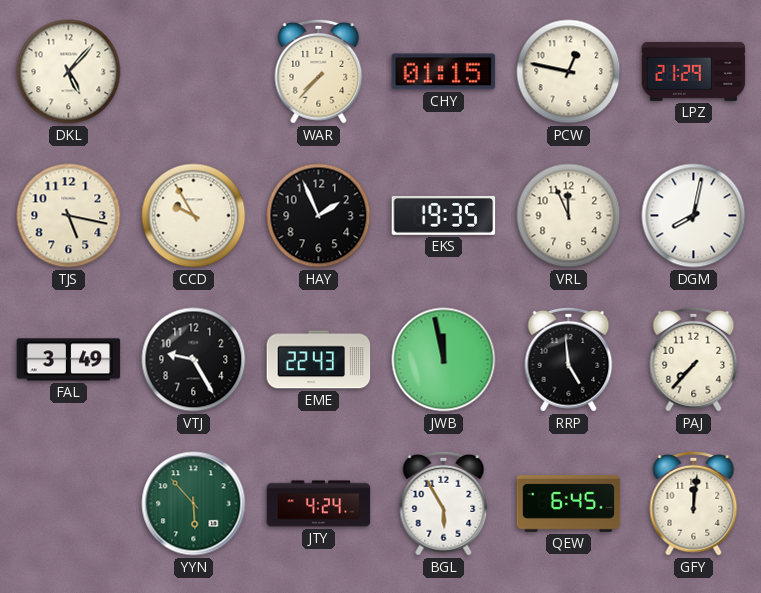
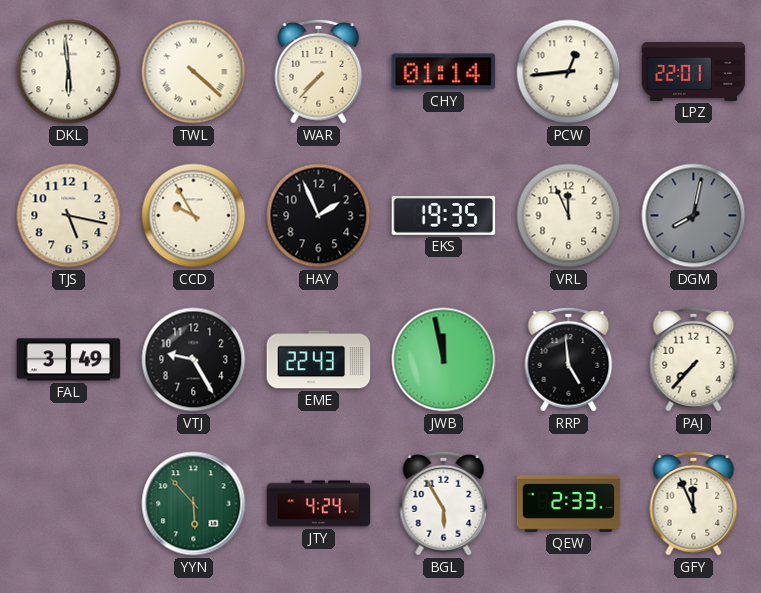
DKL: 5:07 -> 5:59
TWL: none -> 4:22
CHY: 01:15 -> 01:14
PCW: 12:47 -> 12:44
LPZ: 21:29 -> 22:01
DGM dial: white -> grey
QEW: 6:45 -> 2:33
GFY: 12:01 -> 11:56
